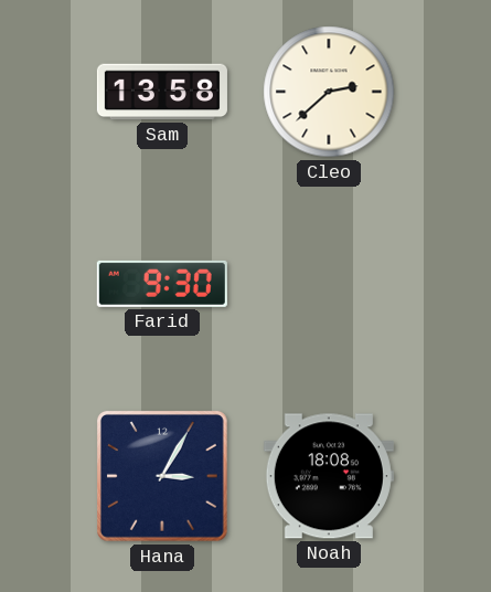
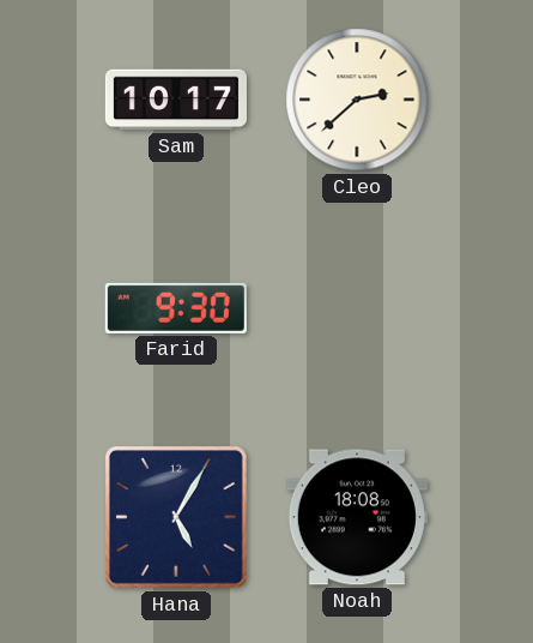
Sam: 13:58 -> 10:17
Hana: 3:05 -> 5:05
